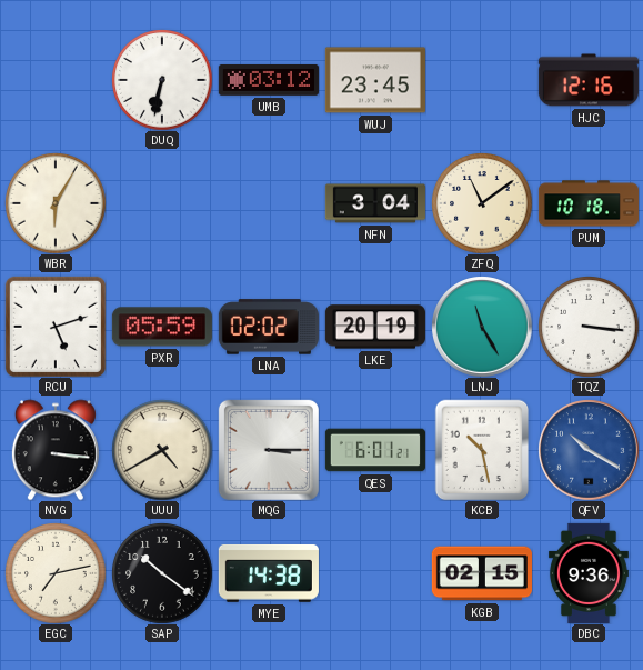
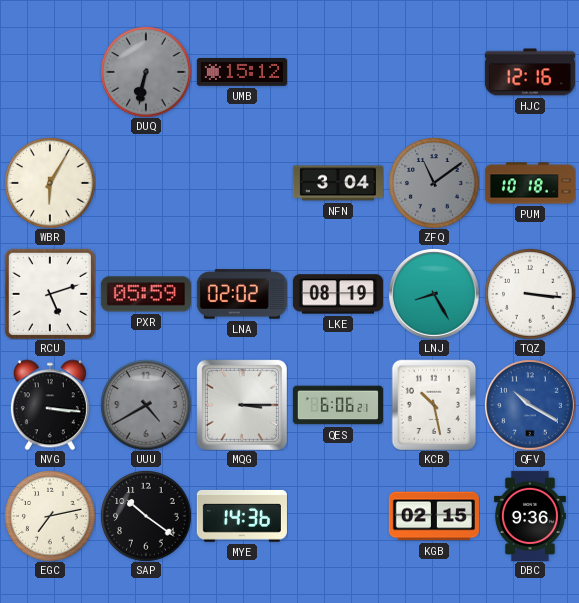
DUQ dial: white -> grey
UMB: 03:12 -> 15:12
WUJ: 23:45 -> none
ZFQ dial: cream -> grey
LKE: 20:19 -> 08:19
LNJ: 11:25 -> 8:25
UUU dial: cream -> grey
QES: 6:01 -> 6:06
MYE: 14:38 -> 14:36
